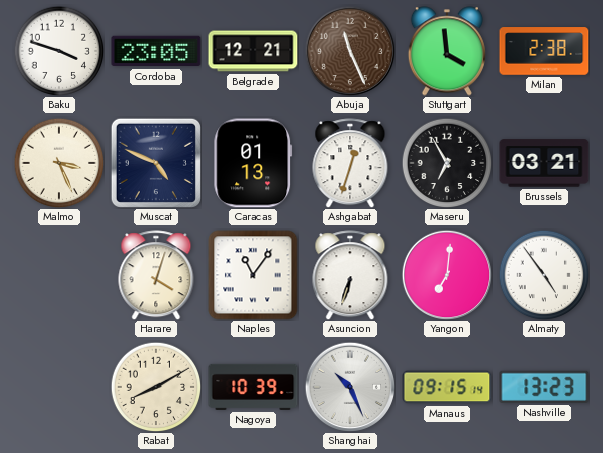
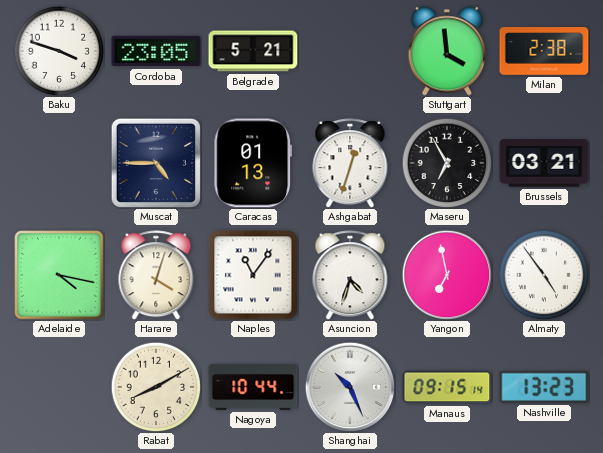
Belgrade: 12:21 -> 5:21
Abuja: 11:26 -> none
Malmo: 3:26 -> none
Muscat: 4:49 -> 4:45
Adelaide: none -> 4:17
Asuncion: 6:33 -> 4:33
Yangon: 7:01 -> 6:58
Nagoya: 10:39 -> 10:44
